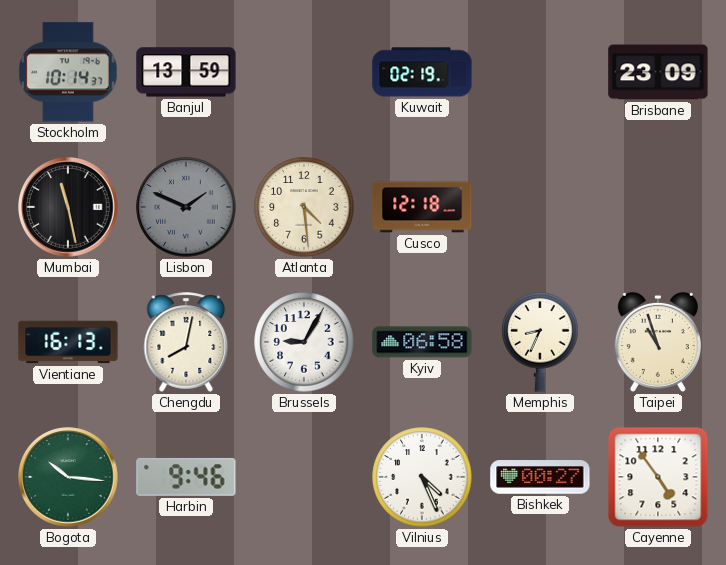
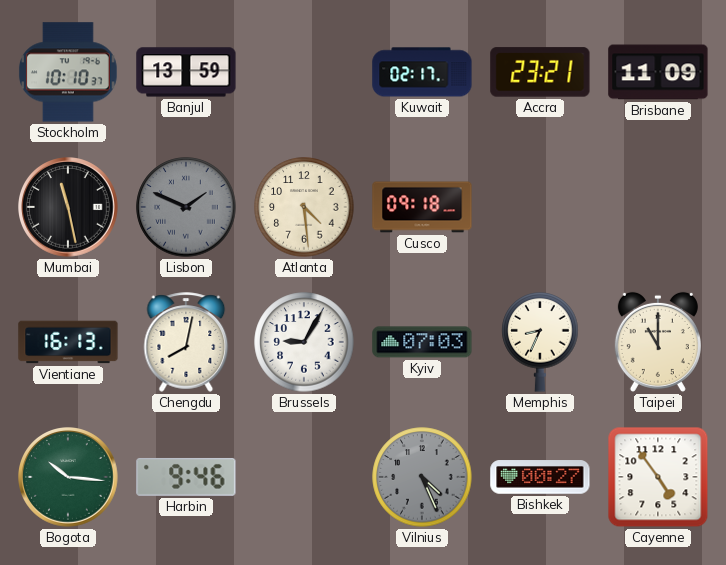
Stockholm: 10:14 -> 10:10
Kuwait: 02:19 -> 02:17
Accra: none -> 23:21
Brisbane: 23:09 -> 11:09
Cusco: 12:18 -> 09:18
Kyiv: 06:58 -> 07:03
Taipei: 10:57 -> 11:00
Vilnius dial: white -> grey
